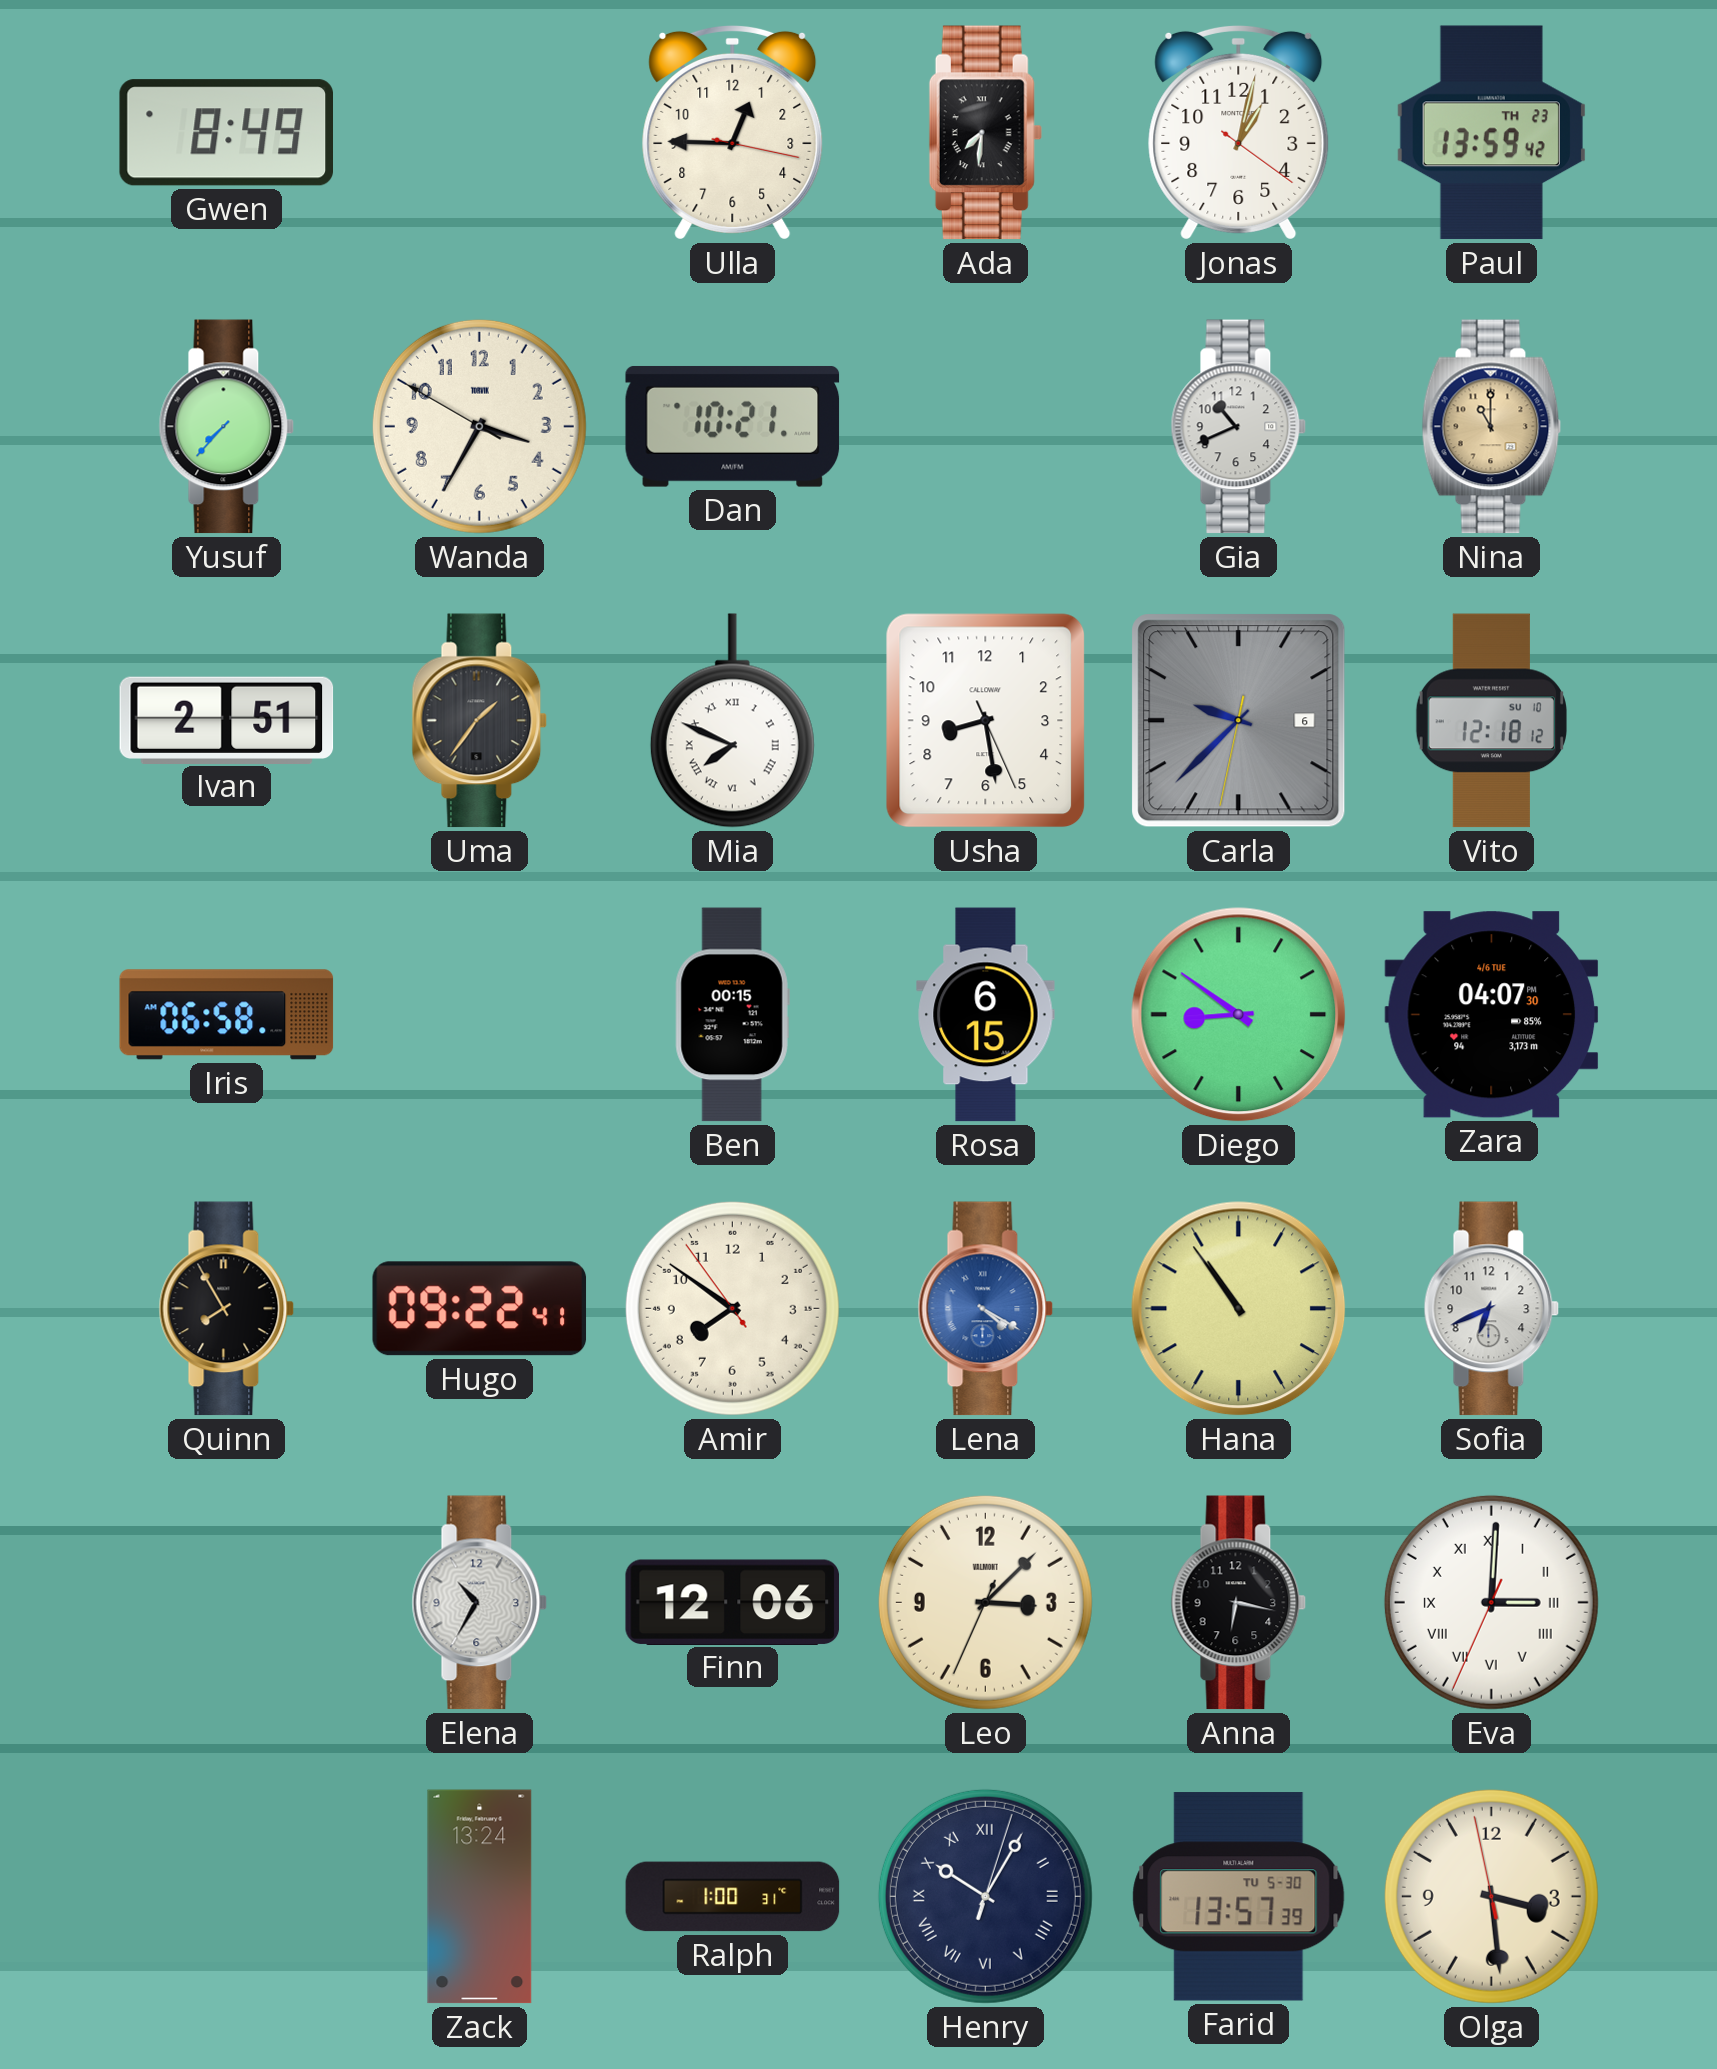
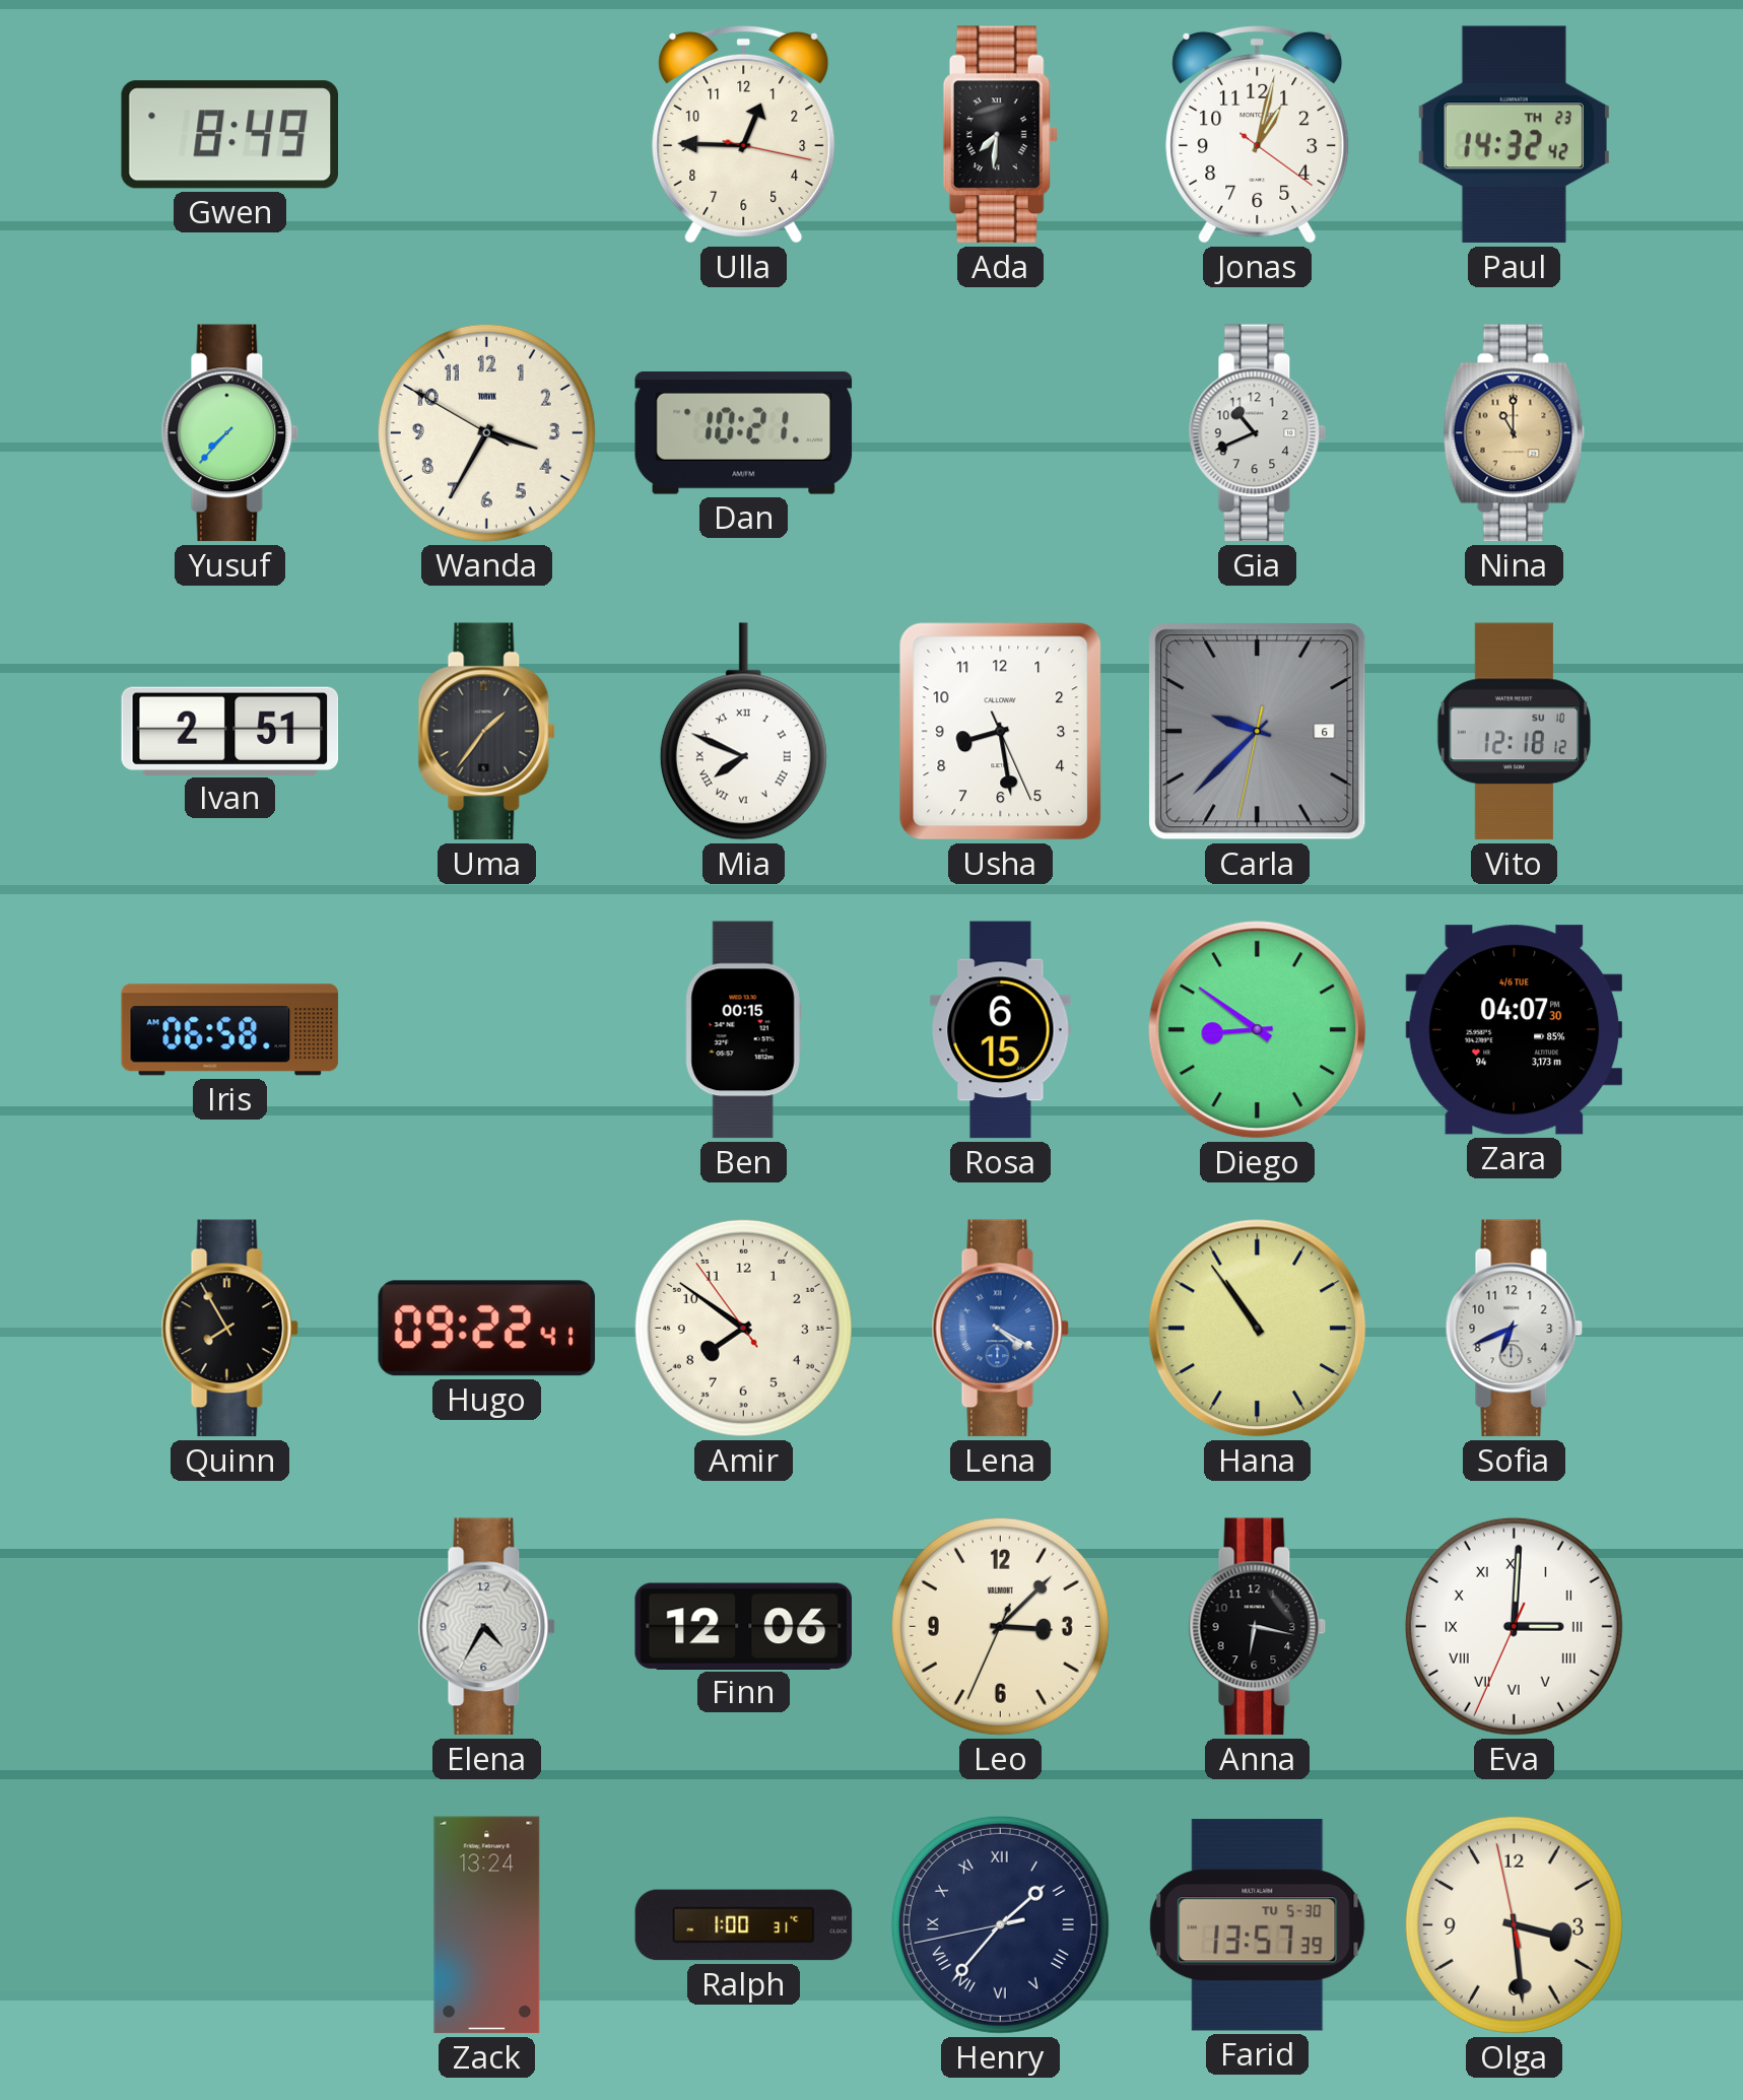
Paul: 13:59 -> 14:32
Elena: 10:35 -> 4:35
Henry: 10:05 -> 1:36
